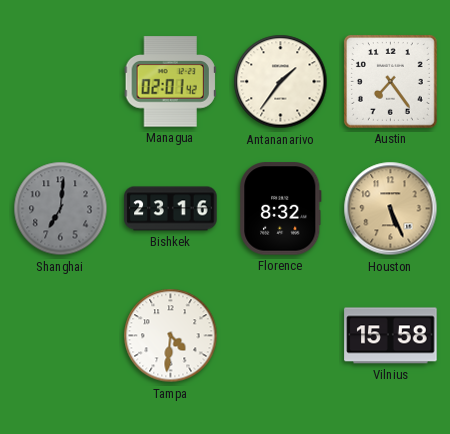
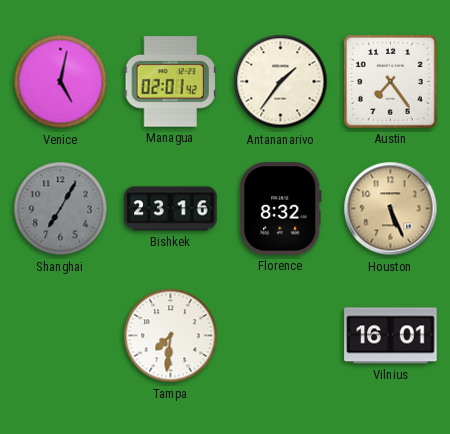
Venice: none -> 5:02
Shanghai: 7:01 -> 7:05
Tampa: 4:31 -> 7:31
Vilnius: 15:58 -> 16:01
